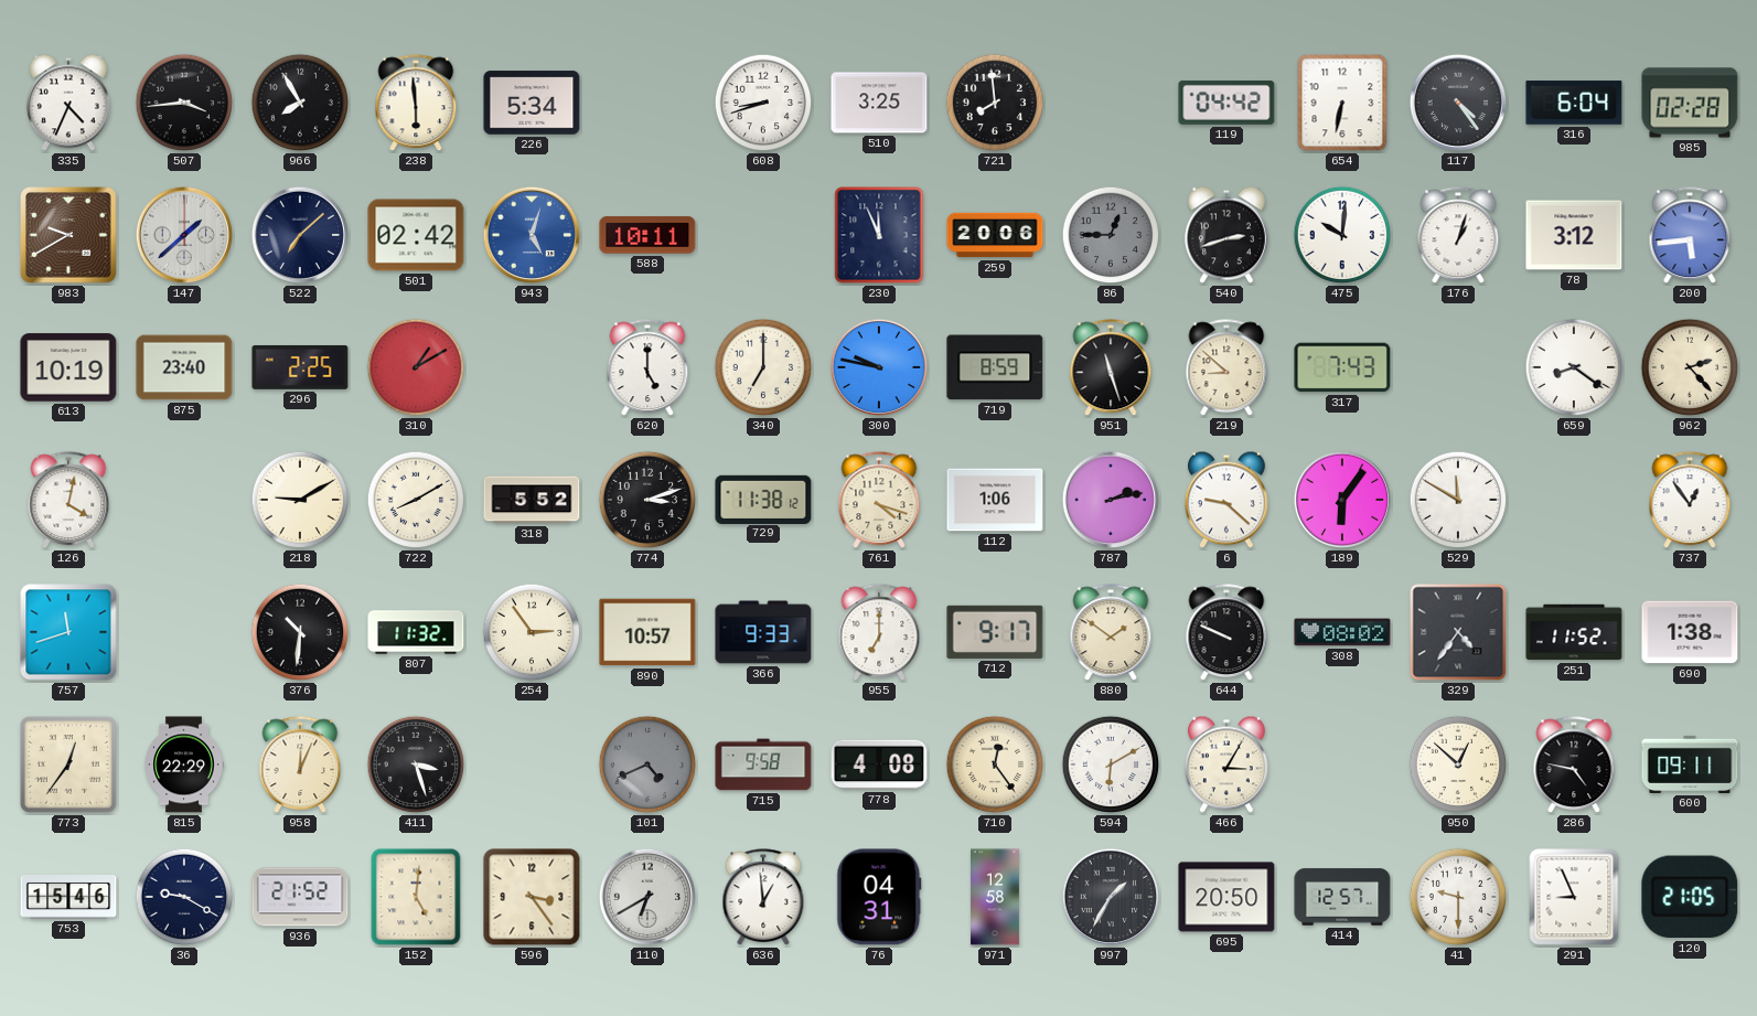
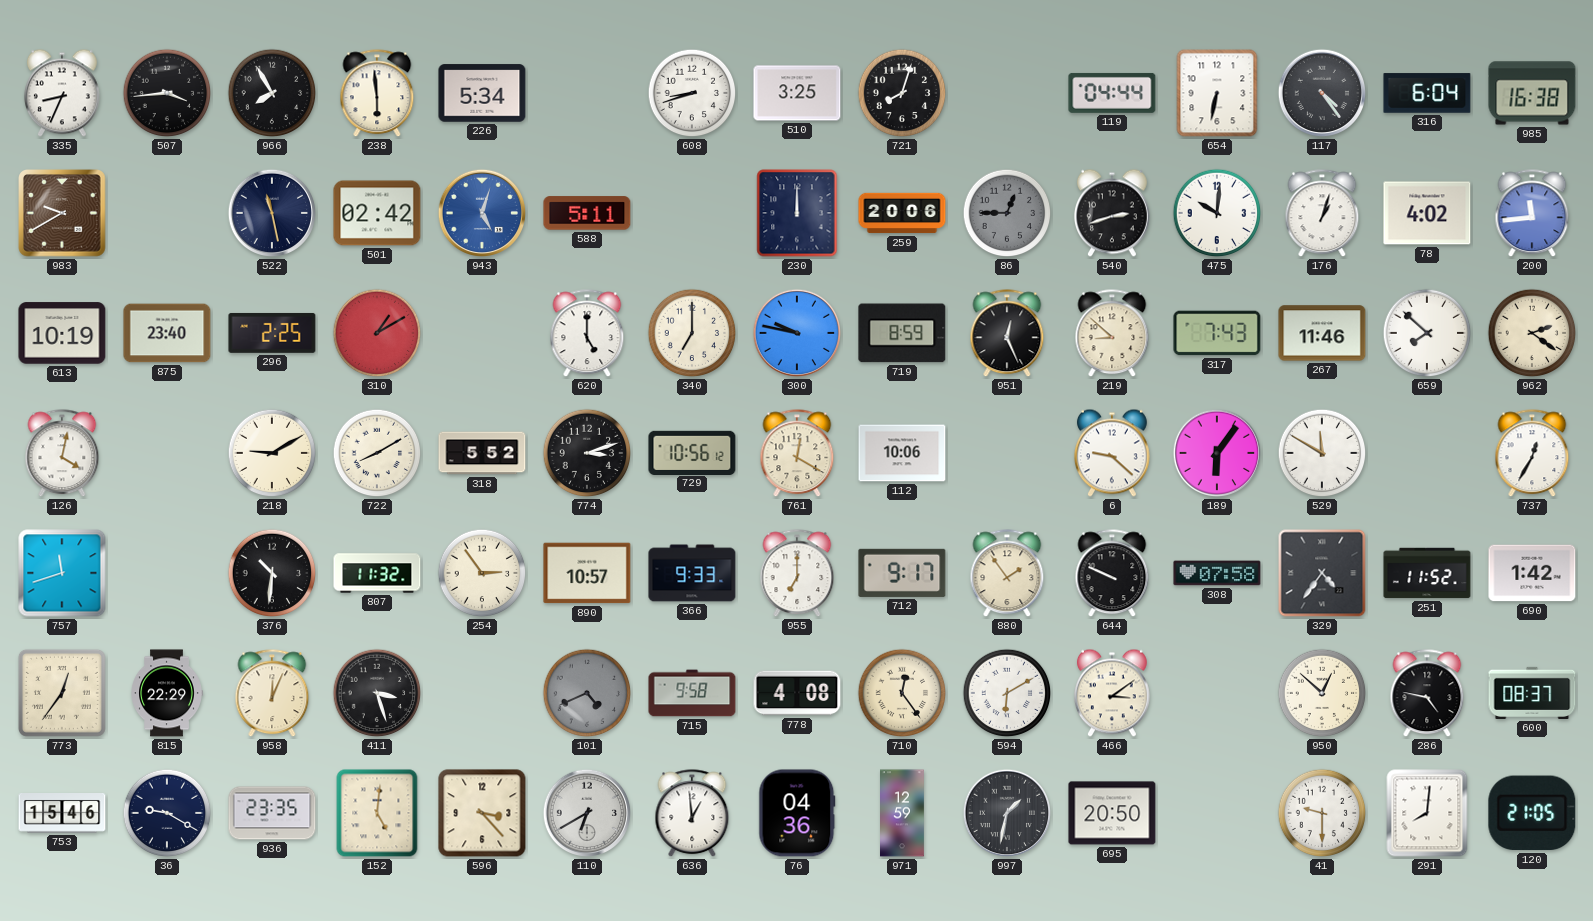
335: 4:34 -> 8:34
721: 7:59 -> 8:03
119: 04:42 -> 04:44
985: 02:28 -> 16:38
147: 1:38 -> none
522: 7:08 -> 11:28
588: 10:11 -> 5:11
230: 11:56 -> 12:00
78: 3:12 -> 4:02
200: 5:44 -> 11:44
951: 11:27 -> 12:26
267: none -> 11:46
659: 8:21 -> 7:52
962: 2:23 -> 2:21
729: 11:38 -> 10:56
761: 4:18 -> 12:20
112: 1:06 -> 10:06
787: 2:13 -> none
737: 12:54 -> 12:35
880: 1:51 -> 1:54
308: 08:02 -> 07:58
690: 1:38 -> 1:42
466: 3:05 -> 3:09
600: 09:11 -> 08:37
936: 21:52 -> 23:35
596: 3:24 -> 3:23
76: 04:31 -> 04:36
971: 12:58 -> 12:59
997: 1:35 -> 1:32
414: 12:57 -> none
291: 8:56 -> 8:01
